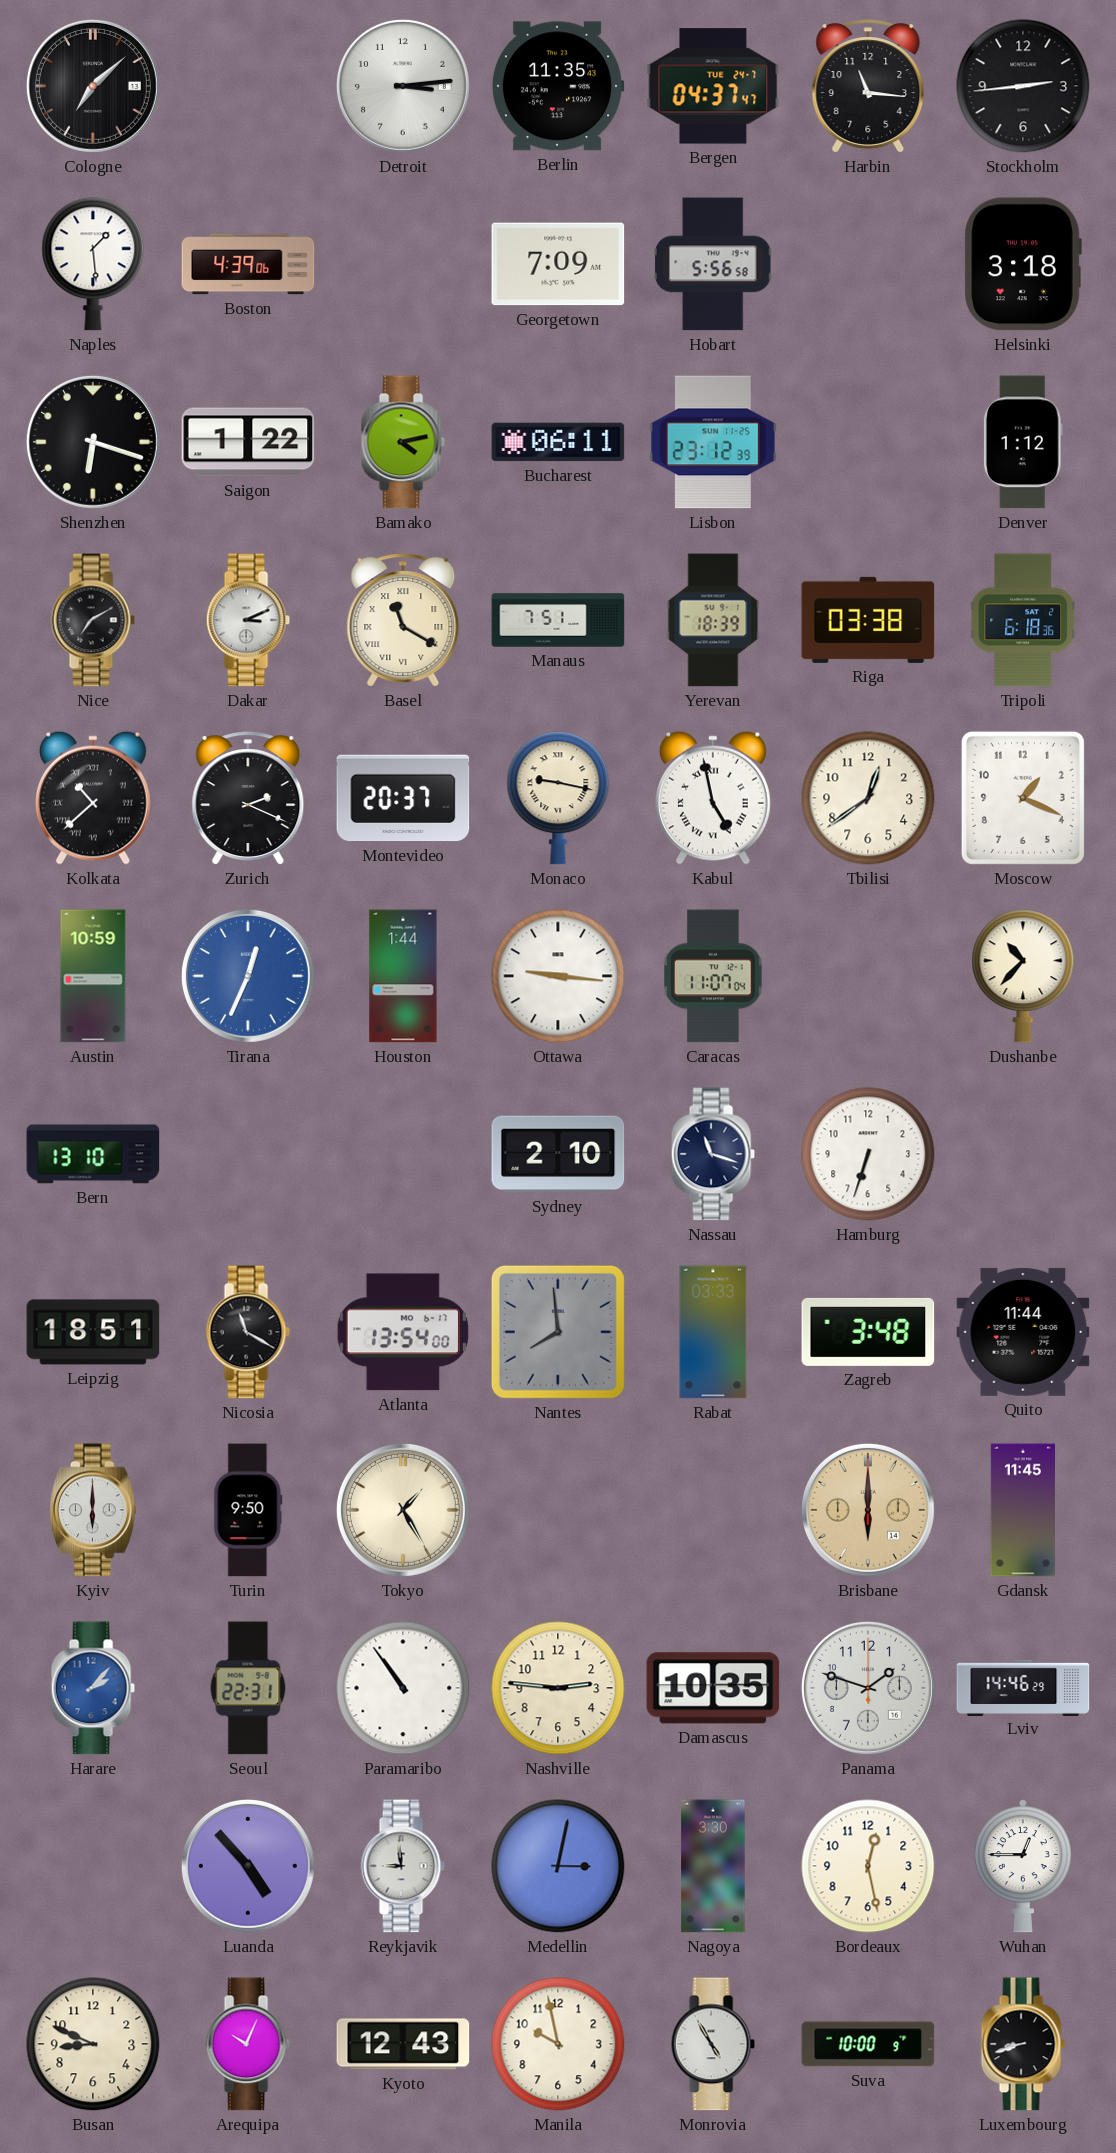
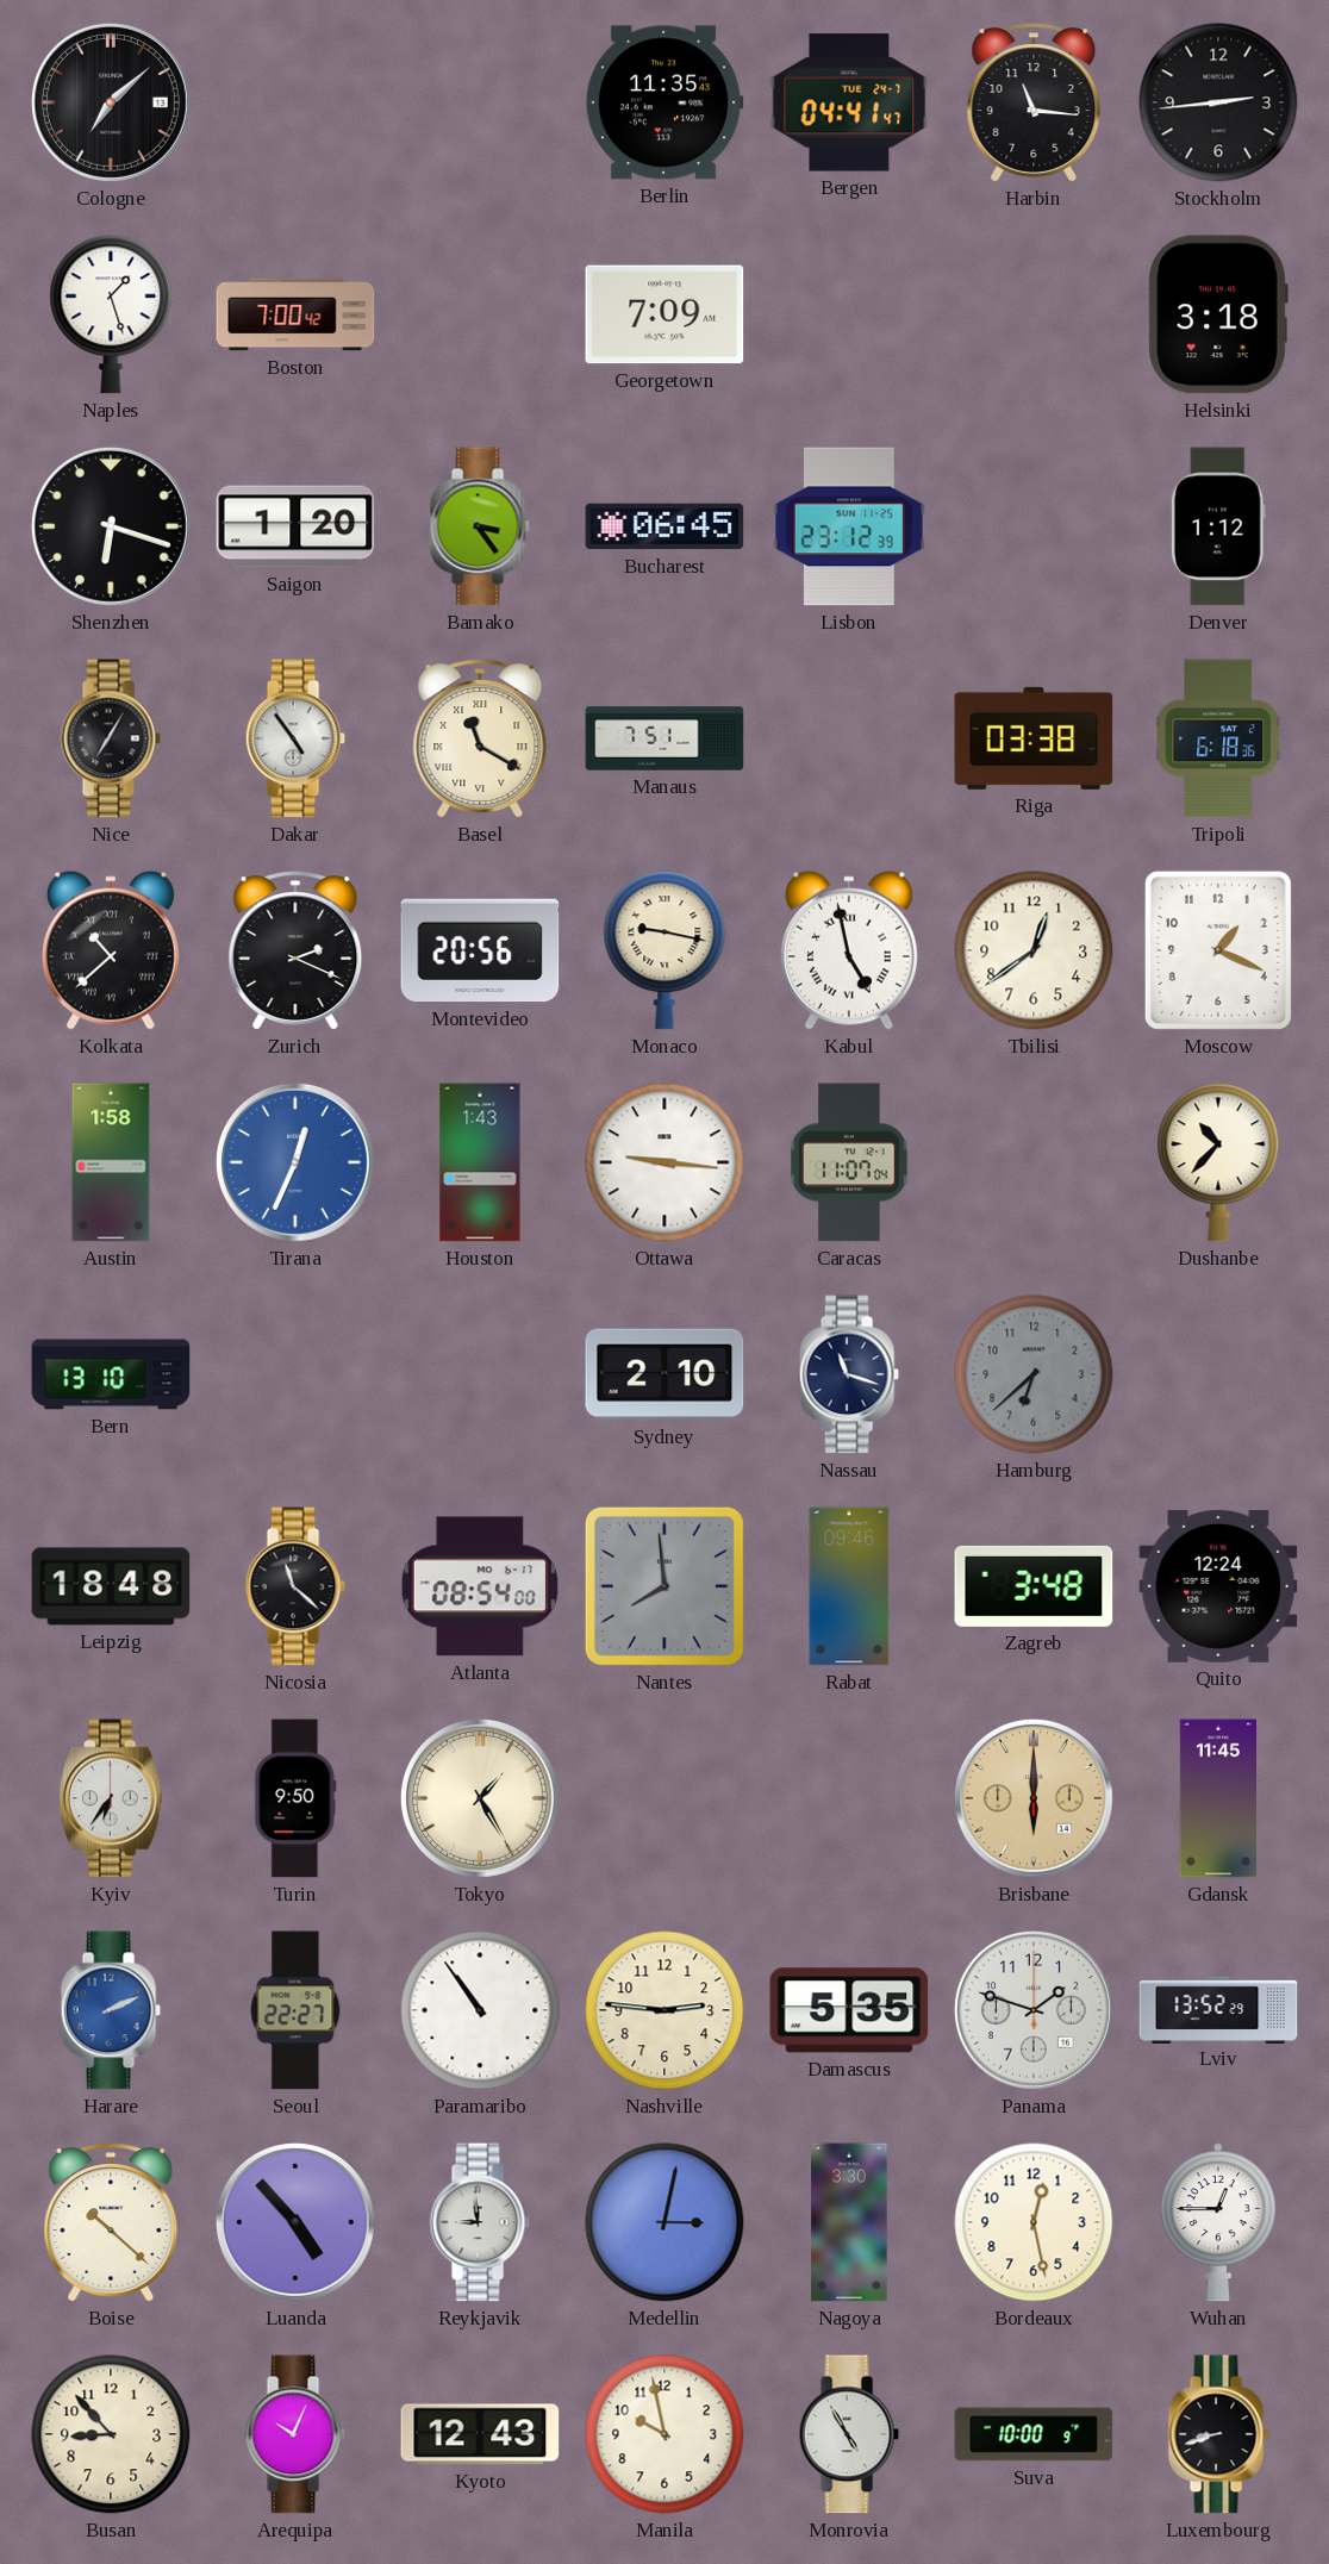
Detroit: 3:14 -> none
Bergen: 04:37 -> 04:41
Naples: 1:29 -> 1:27
Boston: 4:39 -> 7:00
Hobart: 5:56 -> none
Saigon: 1:22 -> 1:20
Bamako: 4:13 -> 3:24
Bucharest: 06:11 -> 06:45
Nice: 7:10 -> 7:05
Dakar: 3:11 -> 4:54
Yerevan: 18:39 -> none
Montevideo: 20:37 -> 20:56
Austin: 10:59 -> 1:58
Houston: 1:44 -> 1:43
Hamburg: 6:33 -> 6:38
Hamburg dial: white -> grey
Leipzig: 18:51 -> 18:48
Nicosia: 11:20 -> 11:22
Atlanta: 13:54 -> 08:54
Rabat: 03:33 -> 09:46
Quito: 11:44 -> 12:24
Kyiv: 6:00 -> 6:36
Harare: 2:07 -> 2:11
Seoul: 22:31 -> 22:27
Damascus: 10:35 -> 5:35
Lviv: 14:46 -> 13:52
Boise: none -> 10:22
Busan: 8:49 -> 8:53
